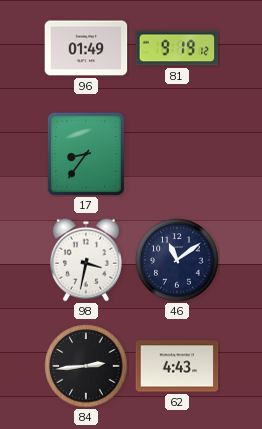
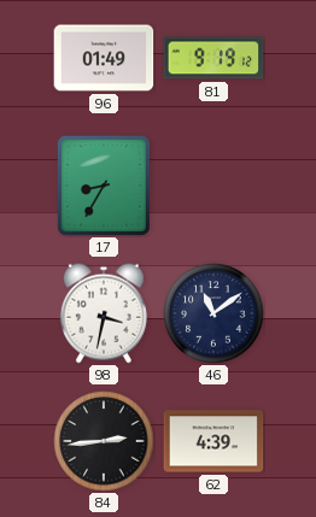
17: 8:36 -> 8:35
62: 4:43 -> 4:39
